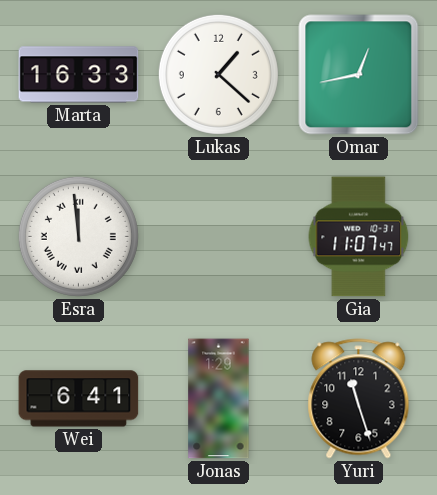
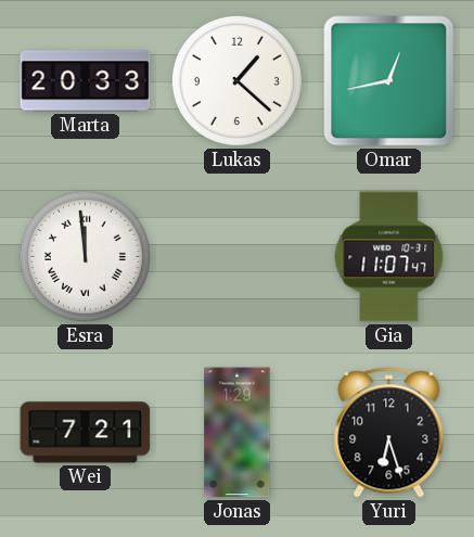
Marta: 16:33 -> 20:33
Wei: 6:41 -> 7:21
Yuri: 11:27 -> 6:27
